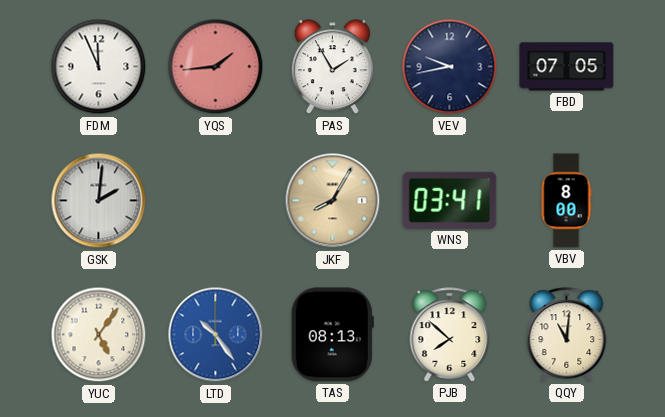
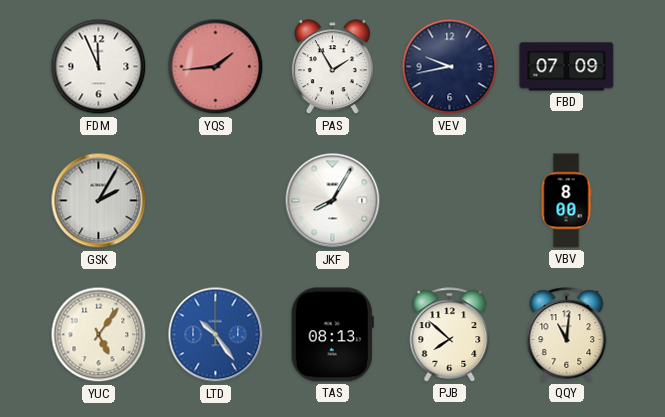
FBD: 07:05 -> 07:09
GSK: 2:01 -> 2:05
JKF dial: champagne -> white
WNS: 03:41 -> none
